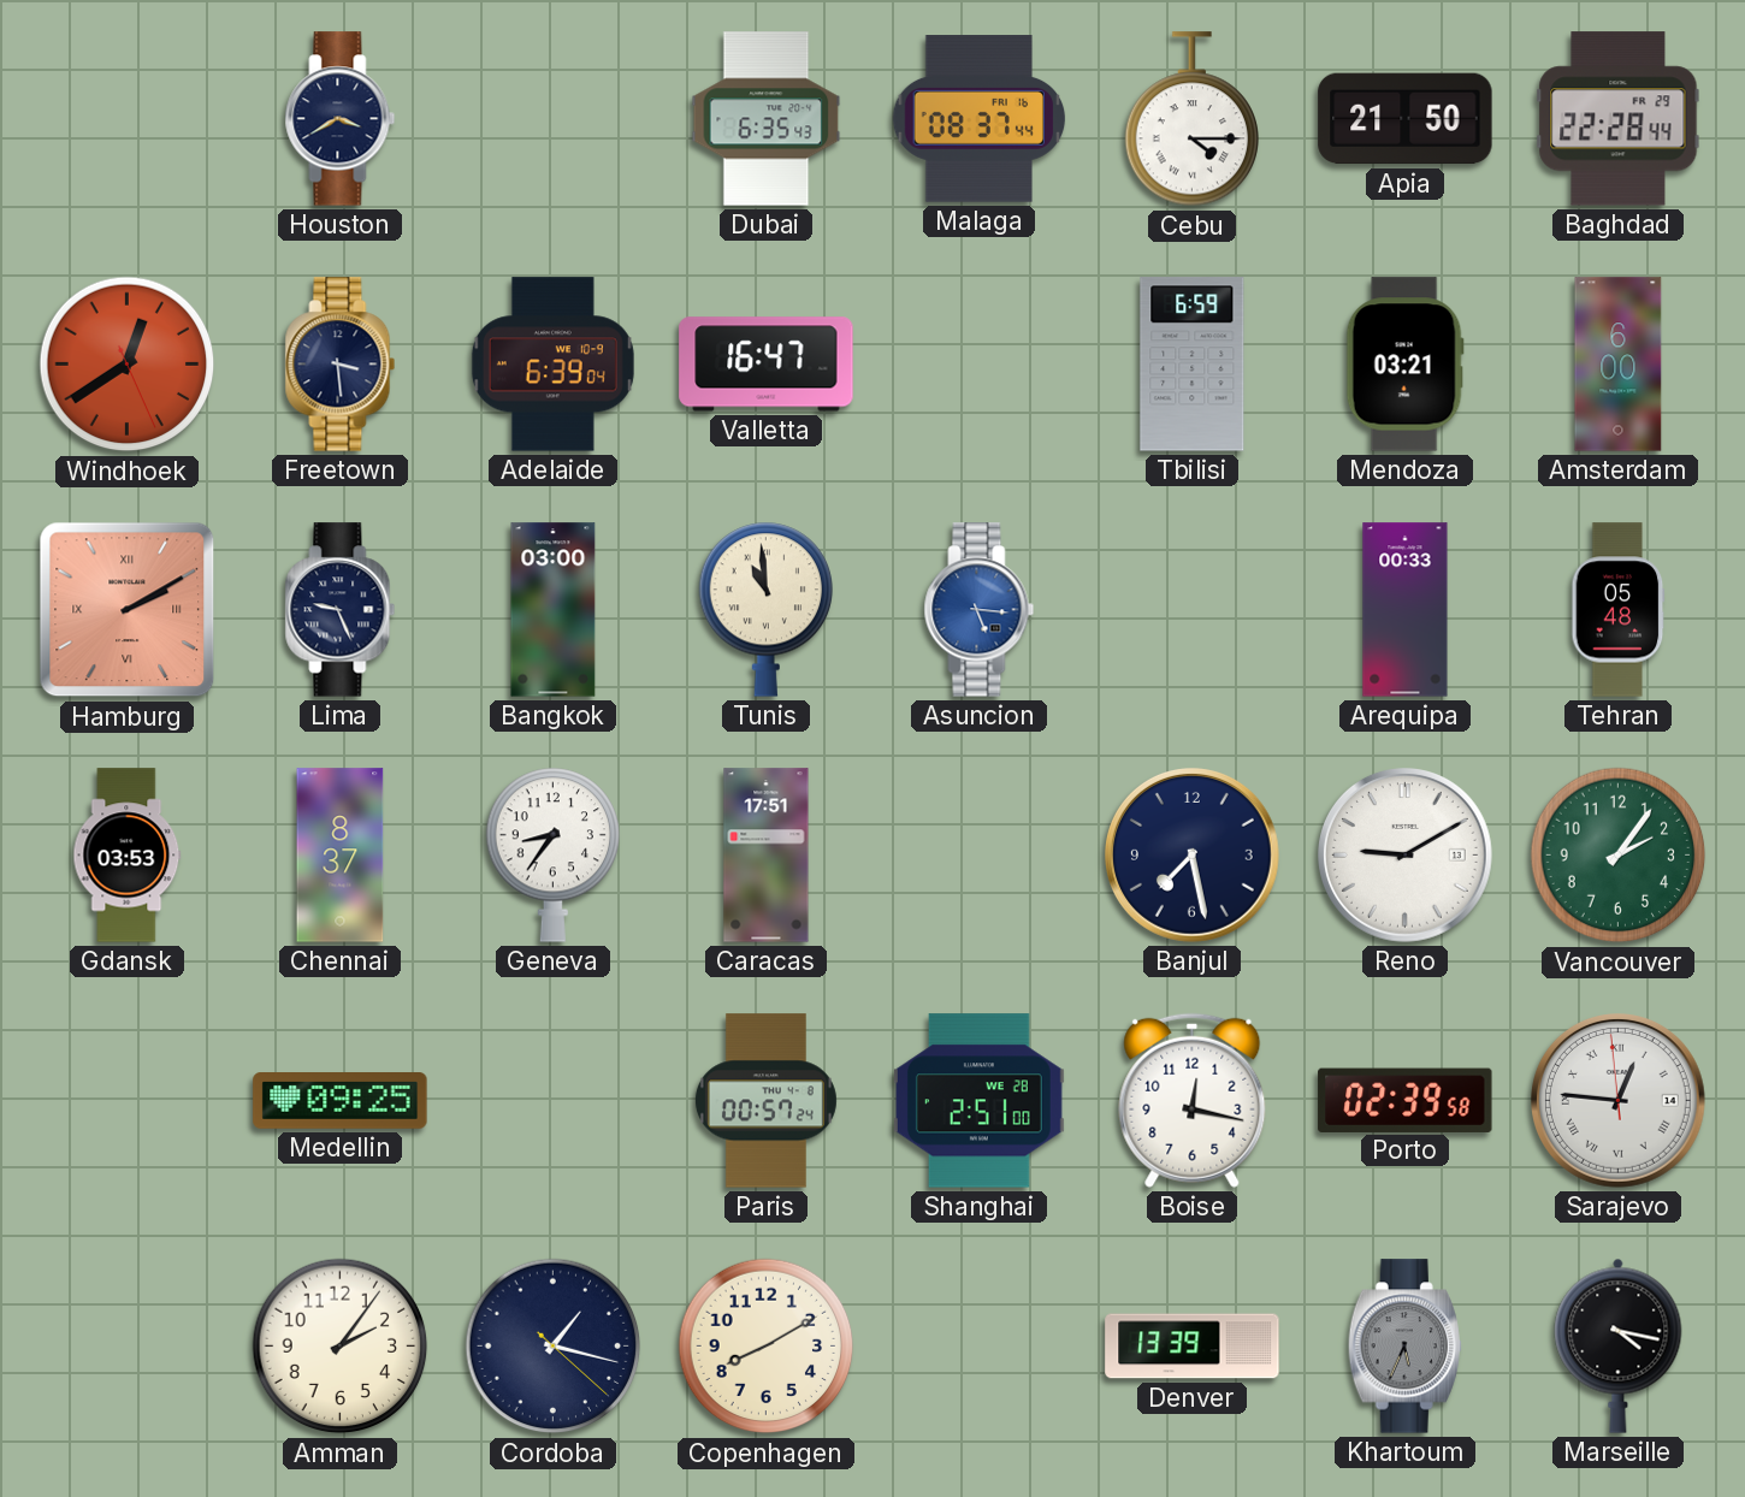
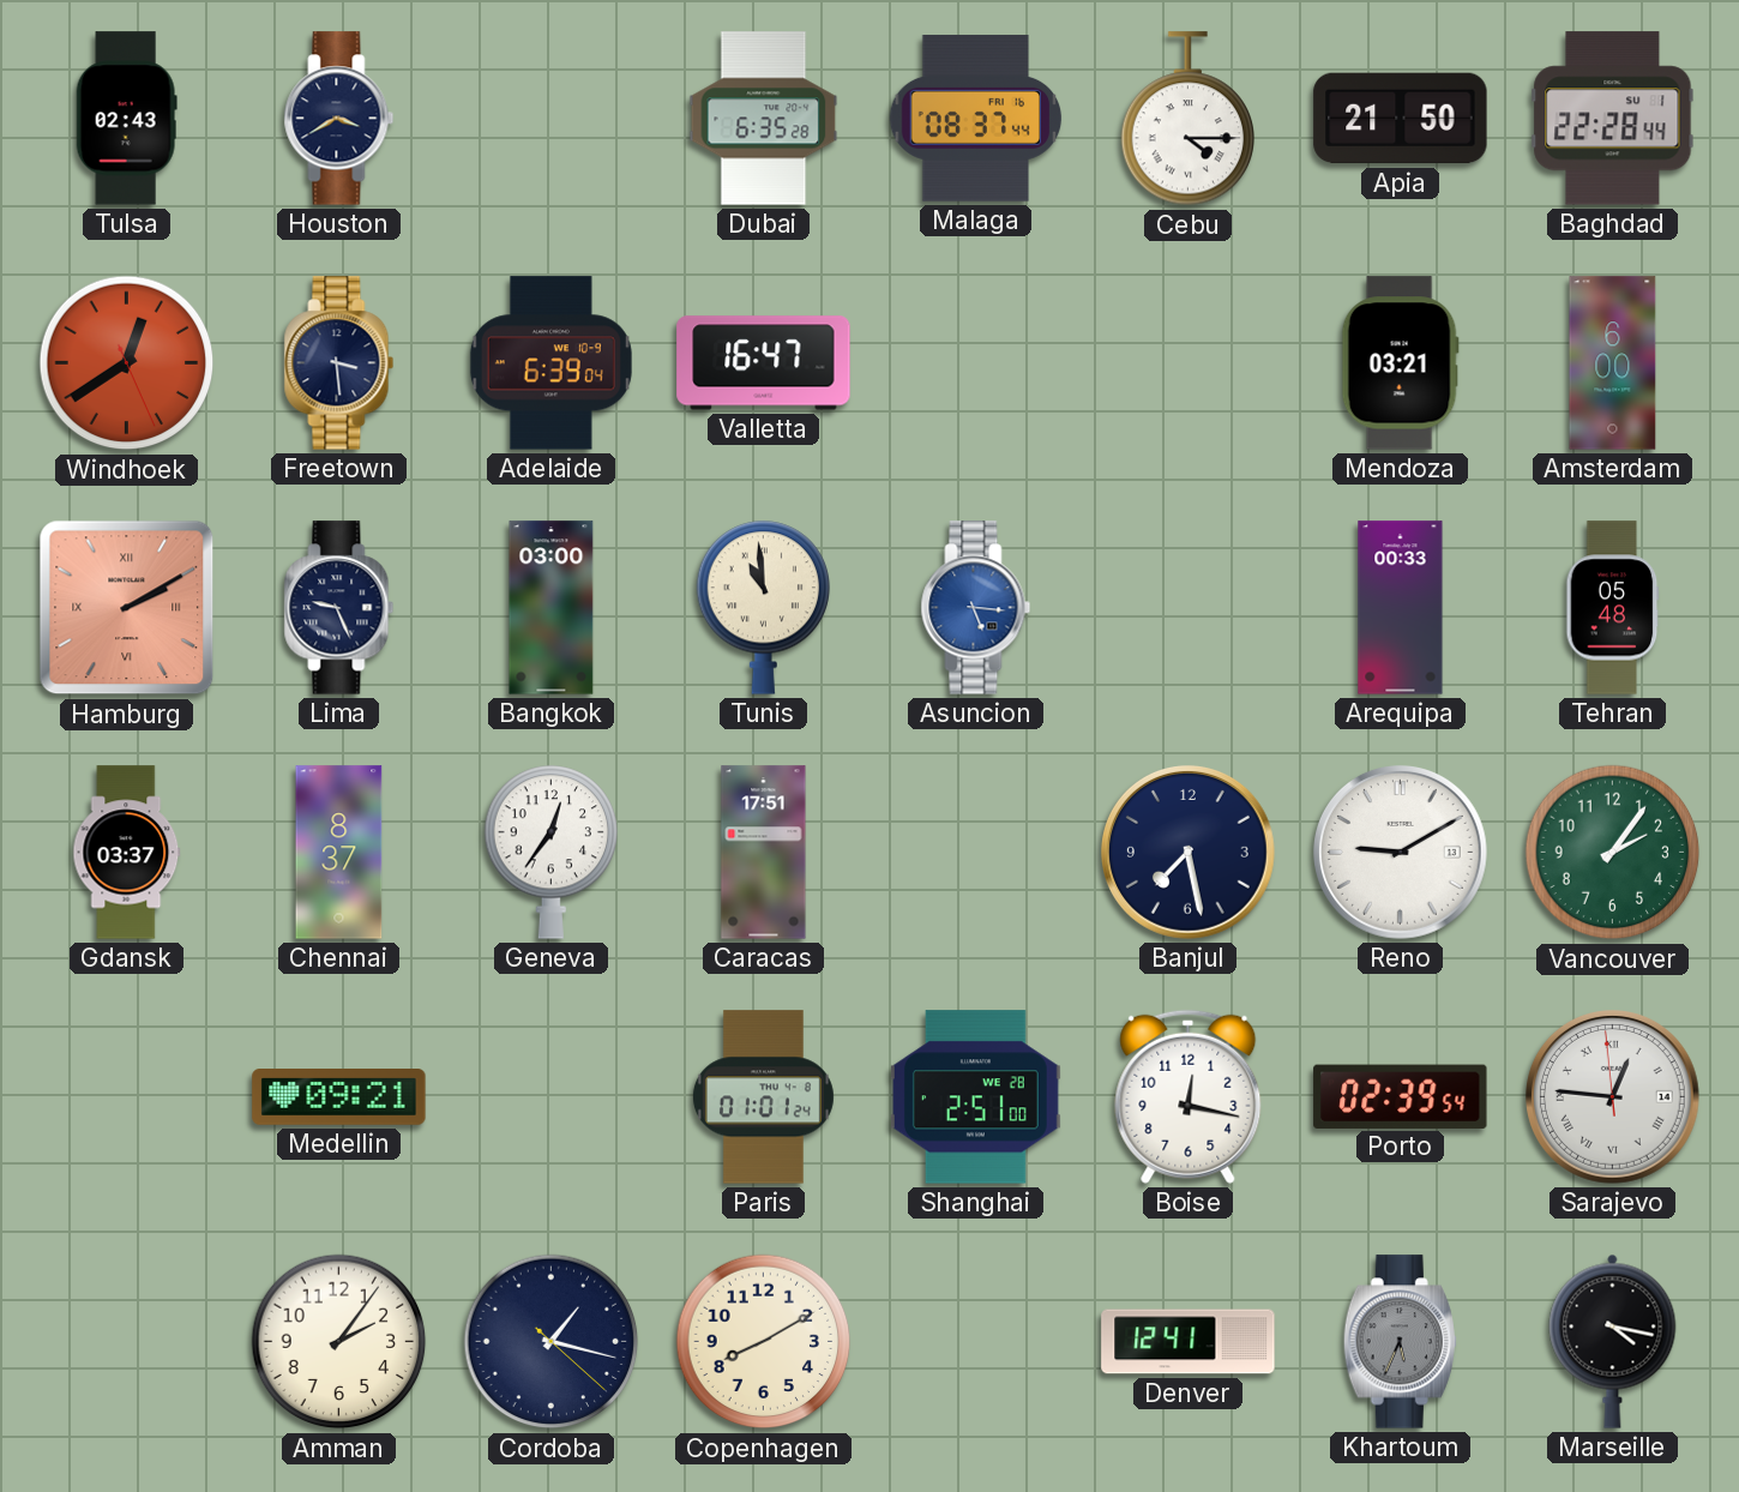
Tulsa: none -> 02:43
Dubai: 6:35:43 -> 6:35:28
Baghdad date: FR 29 -> SU 1
Tbilisi: 6:59 -> none
Gdansk: 03:53 -> 03:37
Geneva: 8:36 -> 12:36
Medellin: 09:25 -> 09:21
Paris: 00:57 -> 01:01
Porto: 02:39:58 -> 02:39:54
Denver: 13:39 -> 12:41
